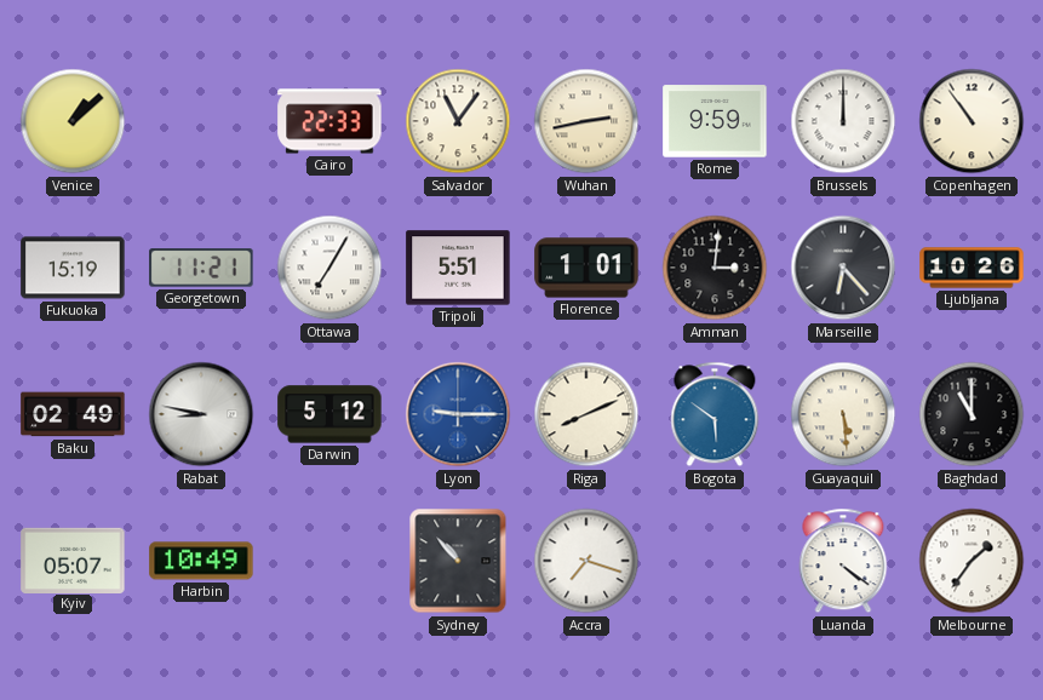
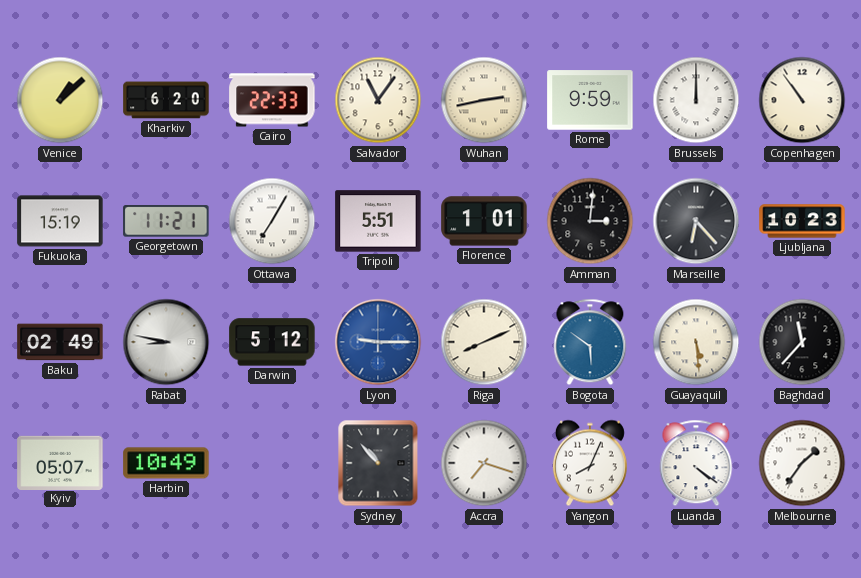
Kharkiv: none -> 6:20
Ljubljana: 10:26 -> 10:23
Baghdad: 11:00 -> 11:37
Yangon: none -> 8:04
